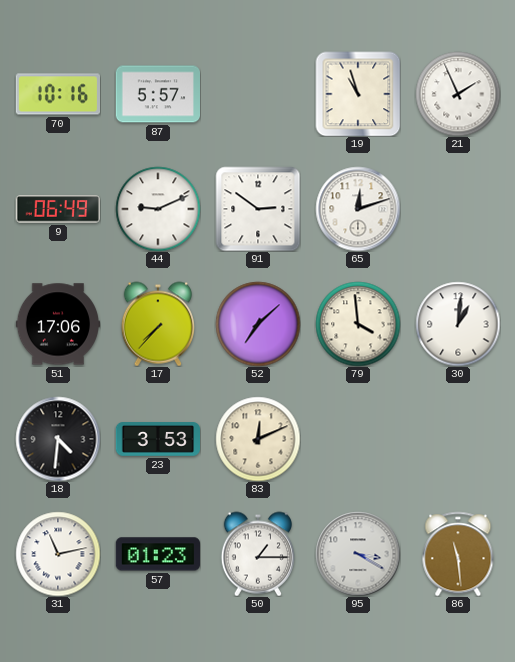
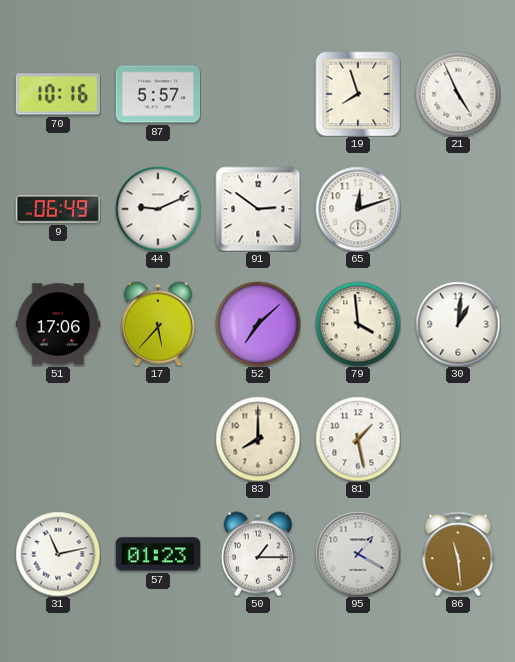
19: 10:57 -> 7:57
21: 1:56 -> 4:56
17: 7:37 -> 5:37
18: 4:31 -> none
23: 3:53 -> none
83: 12:11 -> 8:00
81: none -> 1:28
95: 3:20 -> 1:20
